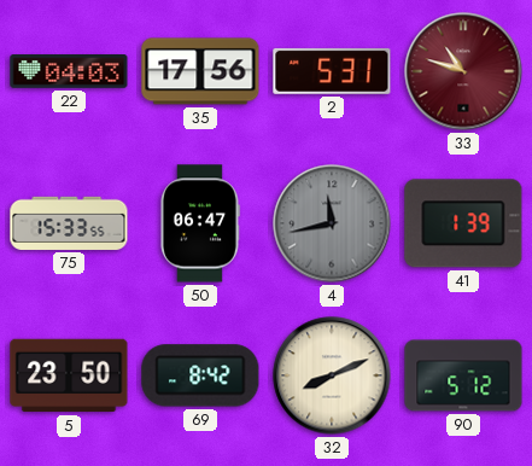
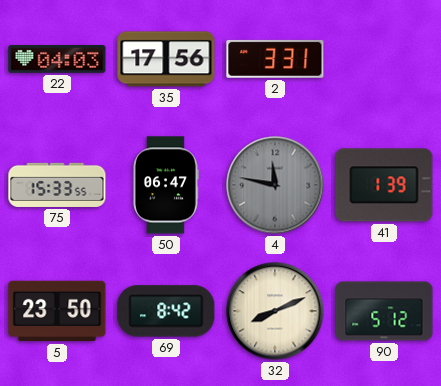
2: 5:31 -> 3:31
33: 10:48 -> none
4: 11:43 -> 11:47
